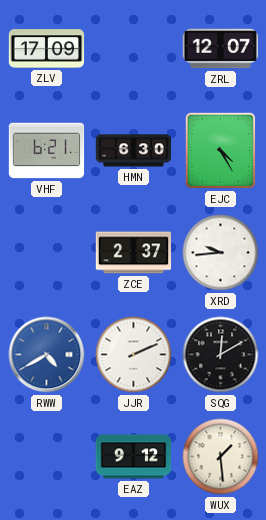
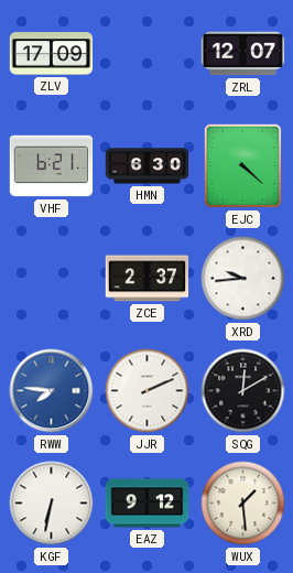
EJC: 4:25 -> 4:22
RWW: 4:40 -> 7:46
KGF: none -> 6:32
